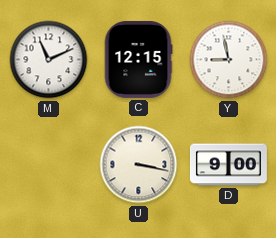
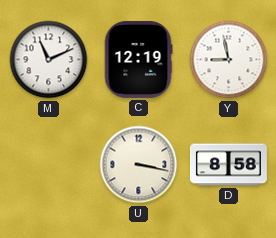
C: 12:15 -> 12:19
D: 9:00 -> 8:58
